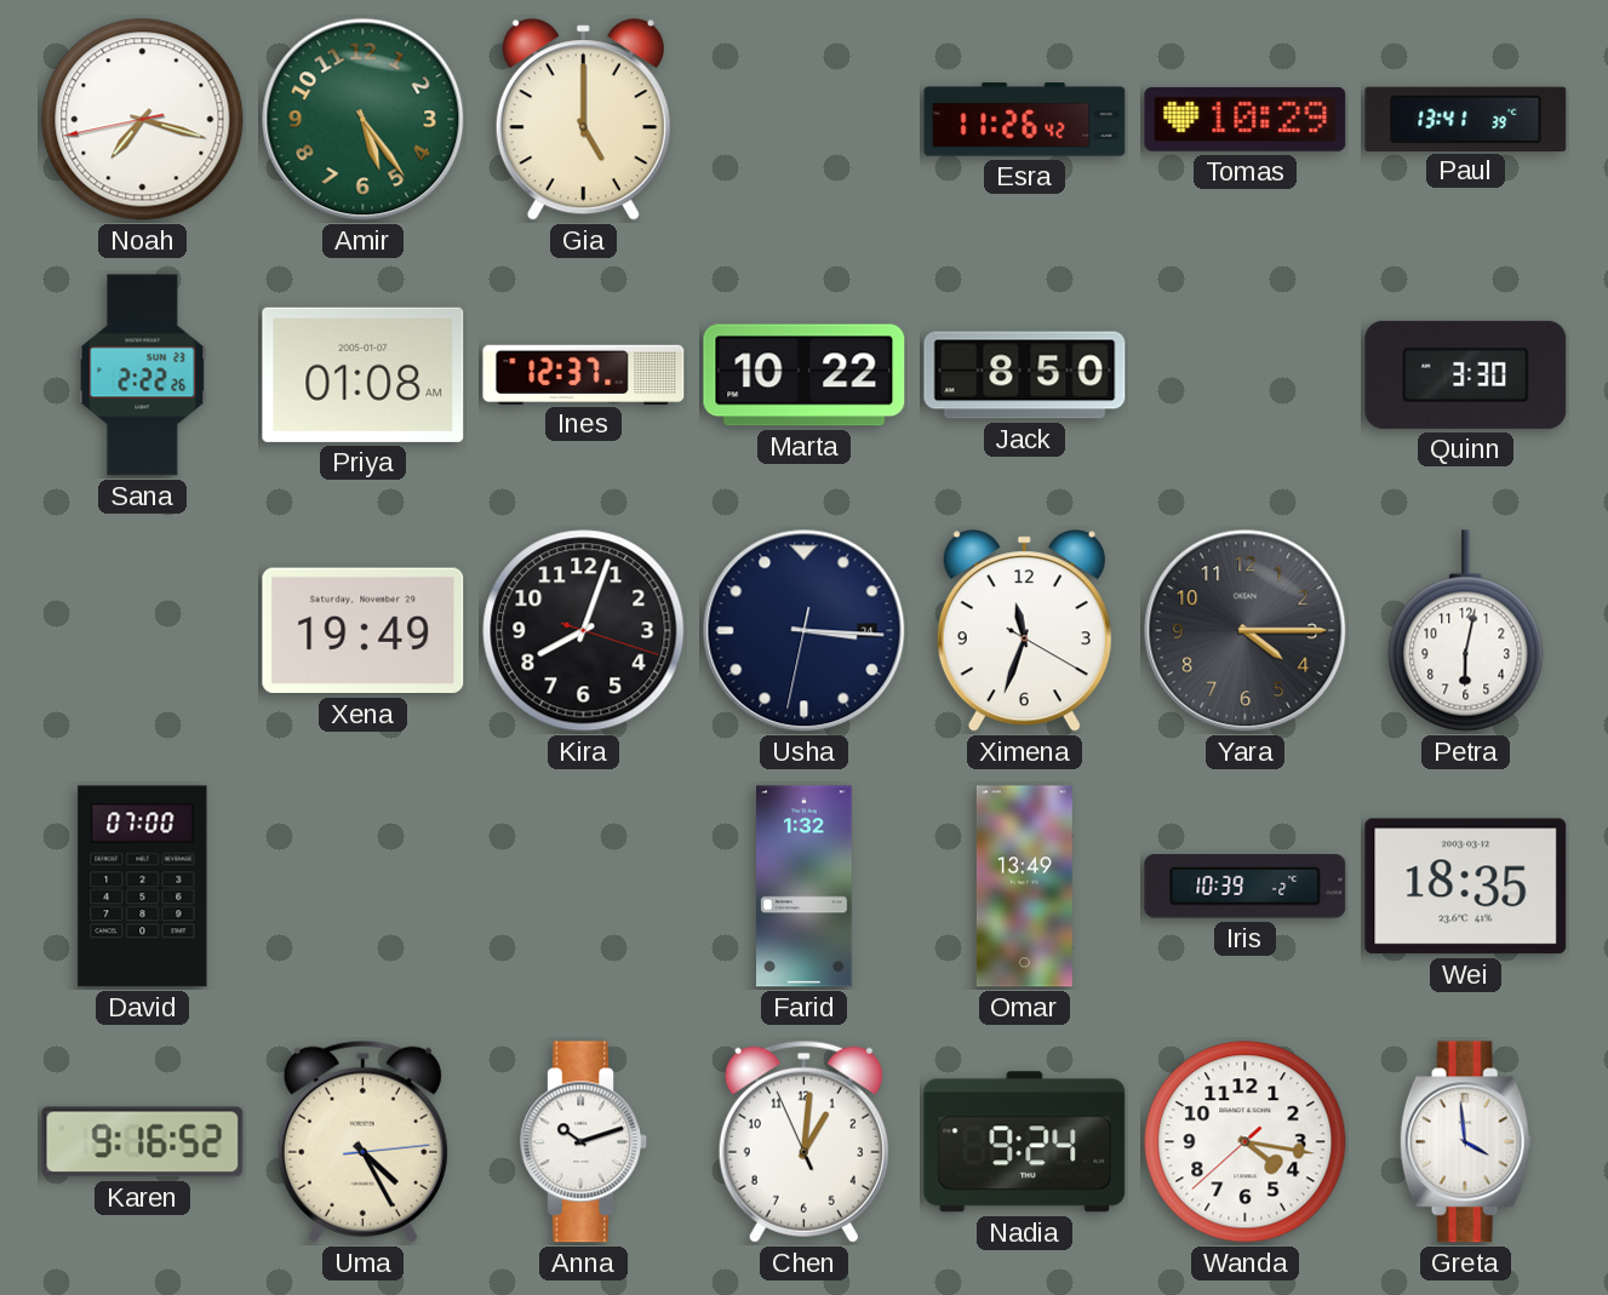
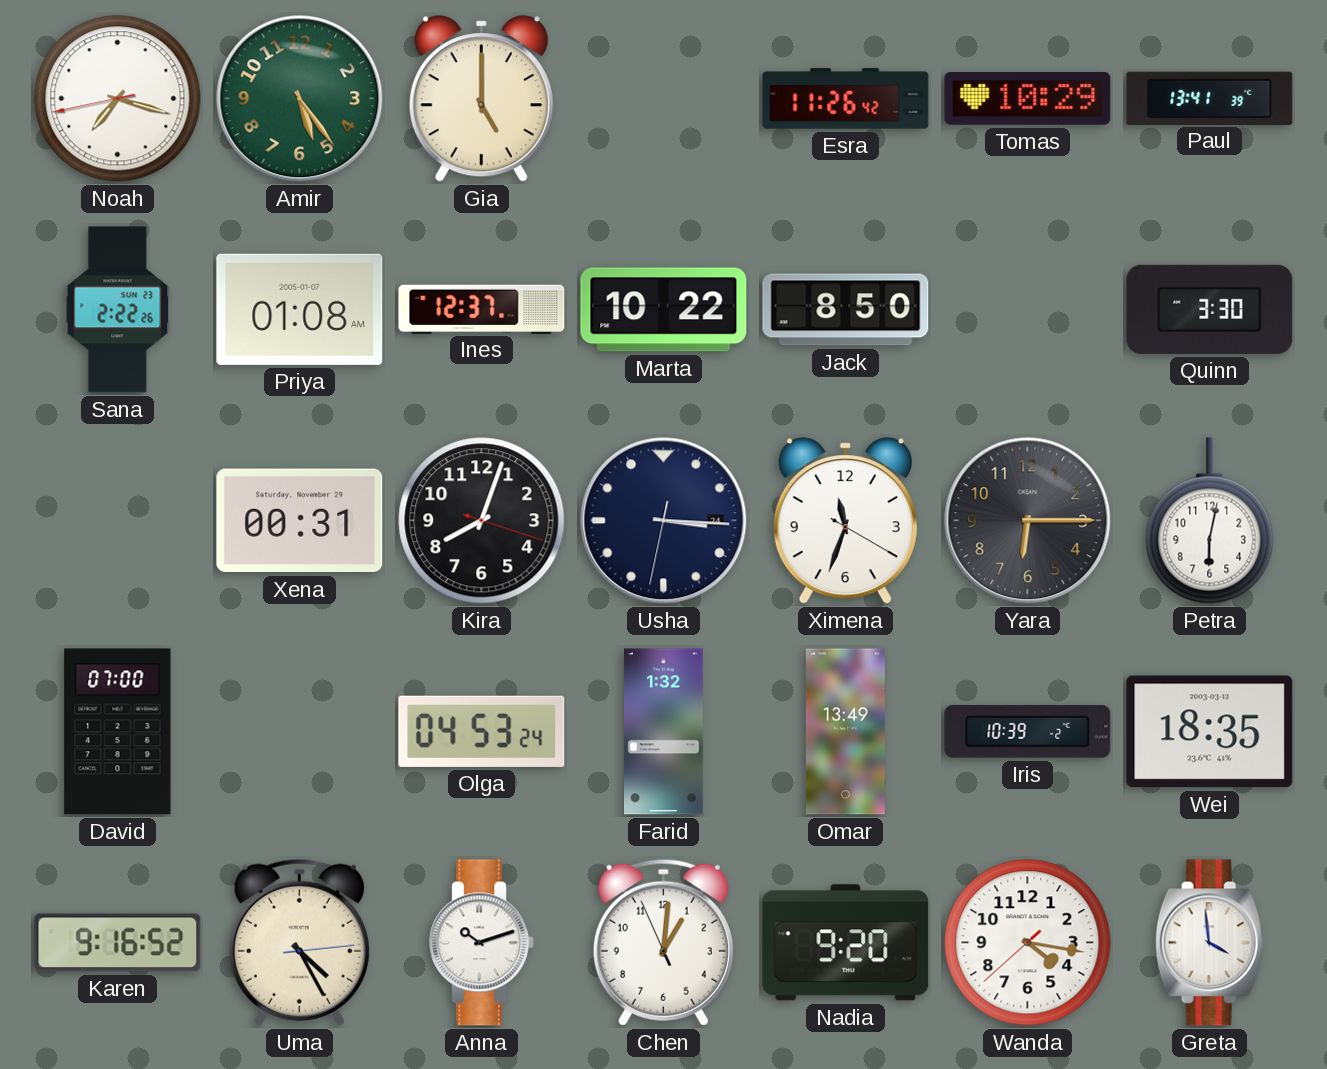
Xena: 19:49 -> 00:31
Yara: 4:15 -> 6:15
Olga: none -> 04:53
Nadia: 9:24 -> 9:20
